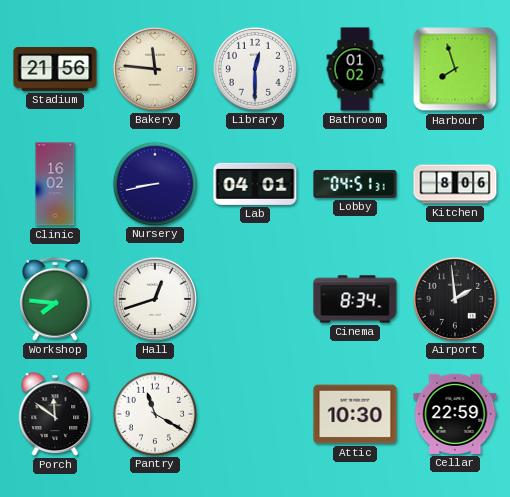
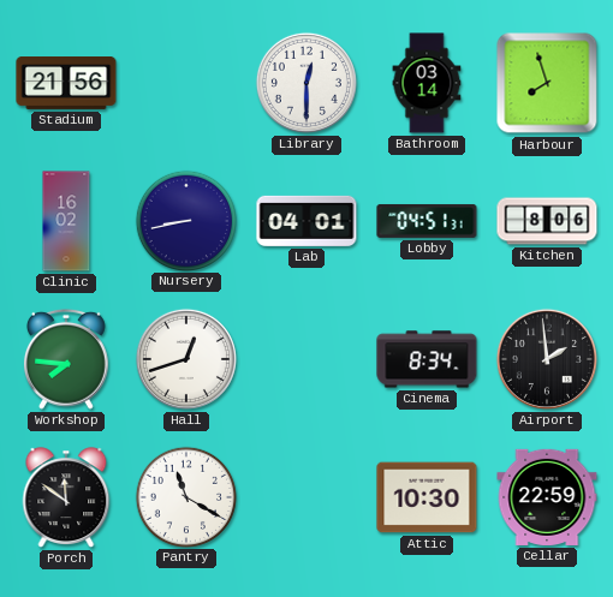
Bakery: 11:46 -> none
Bathroom: 01:02 -> 03:14
